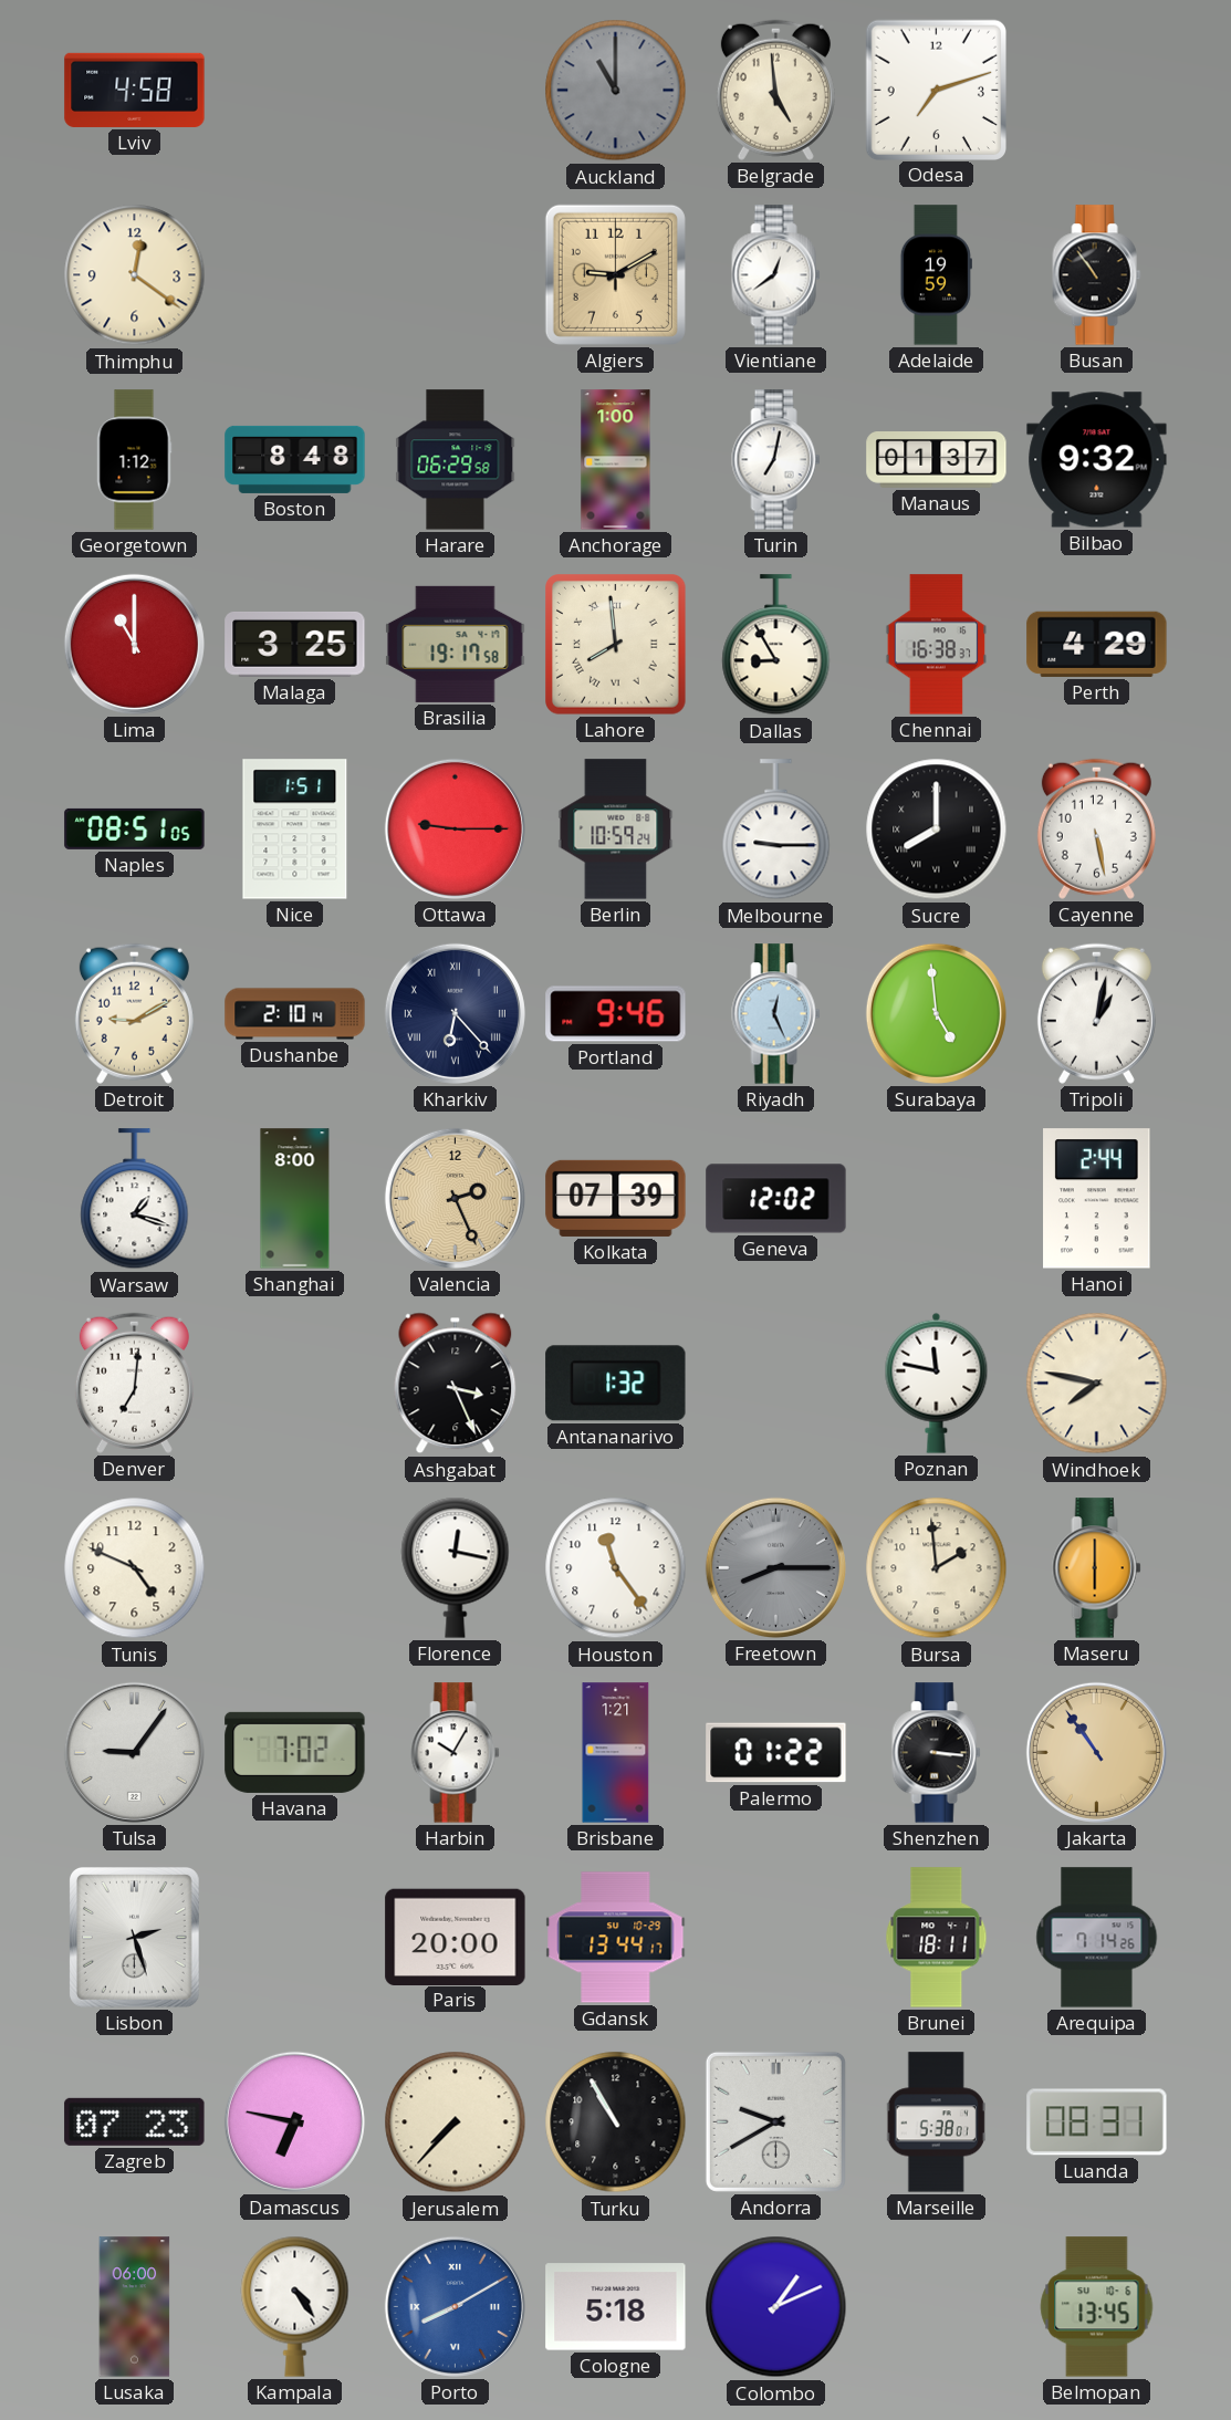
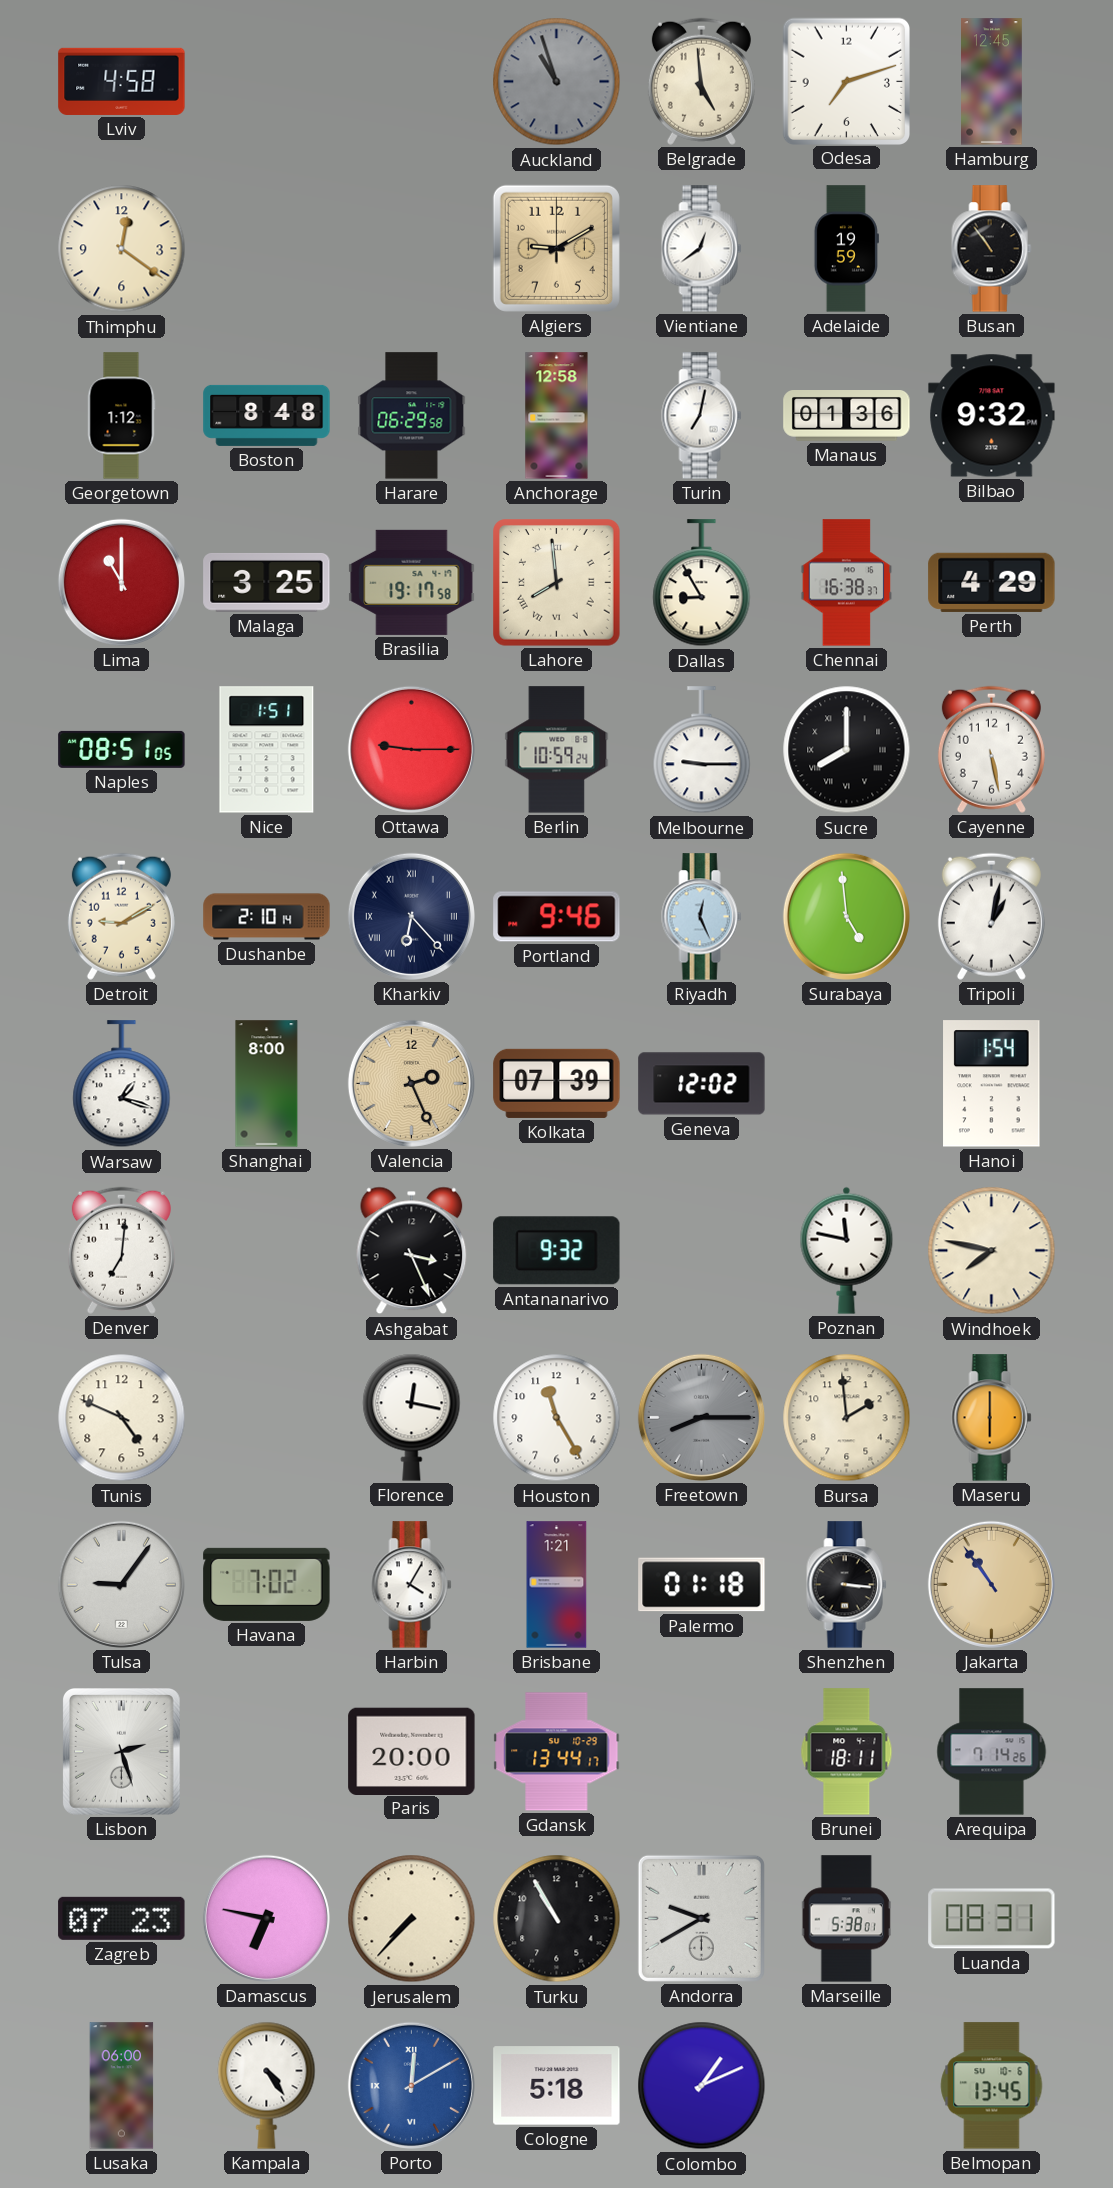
Auckland: 11:00 -> 10:57
Hamburg: none -> 12:45
Anchorage: 1:00 -> 12:58
Manaus: 01:37 -> 01:36
Hanoi: 2:44 -> 1:54
Antananarivo: 1:32 -> 9:32
Houston: 11:24 -> 11:25
Harbin: 10:05 -> 4:05
Palermo: 01:22 -> 01:18
Porto: 8:10 -> 12:10
